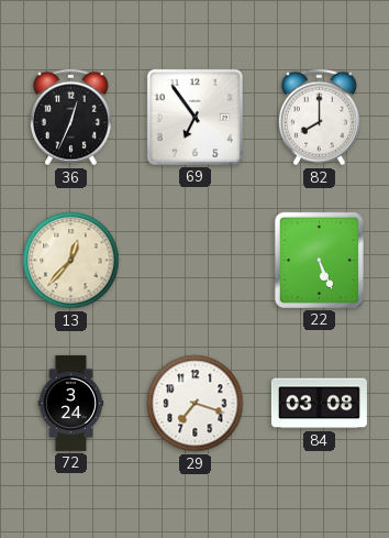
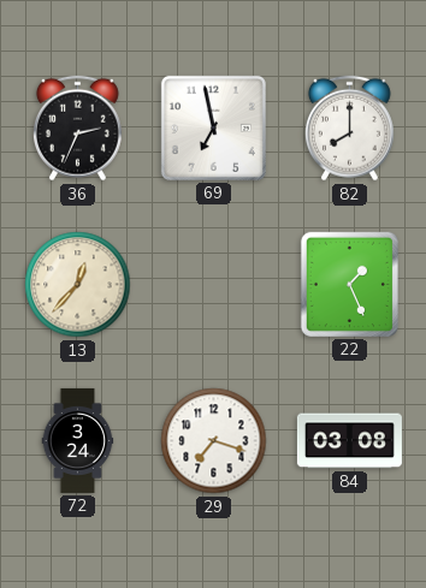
36: 12:34 -> 2:34
69: 6:54 -> 6:58
22: 5:26 -> 1:26
